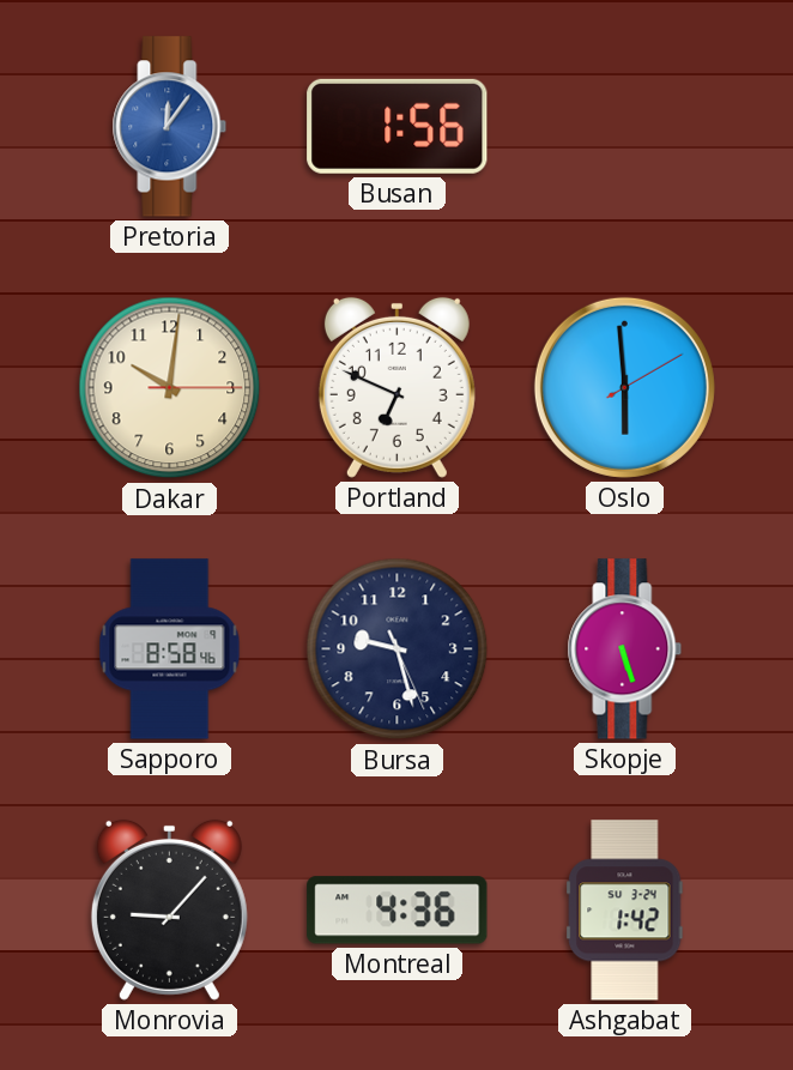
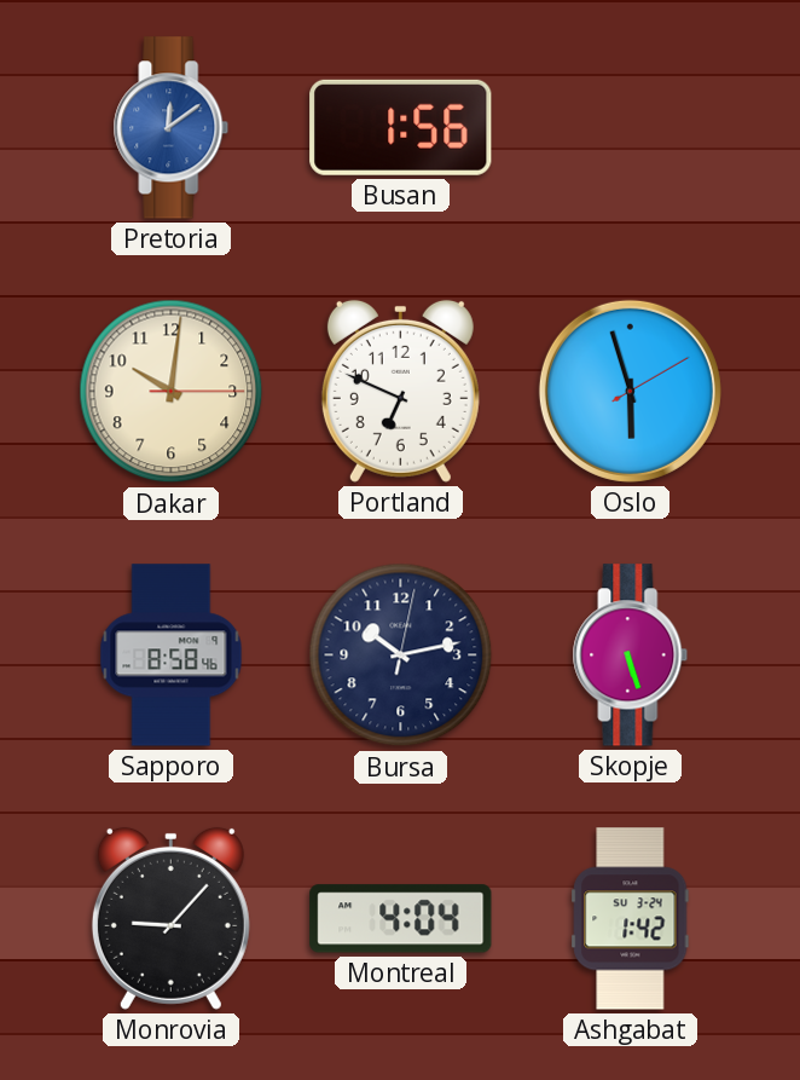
Pretoria: 12:06 -> 12:09
Oslo: 5:59 -> 5:57
Bursa: 9:27 -> 10:13
Montreal: 4:36 -> 4:04
